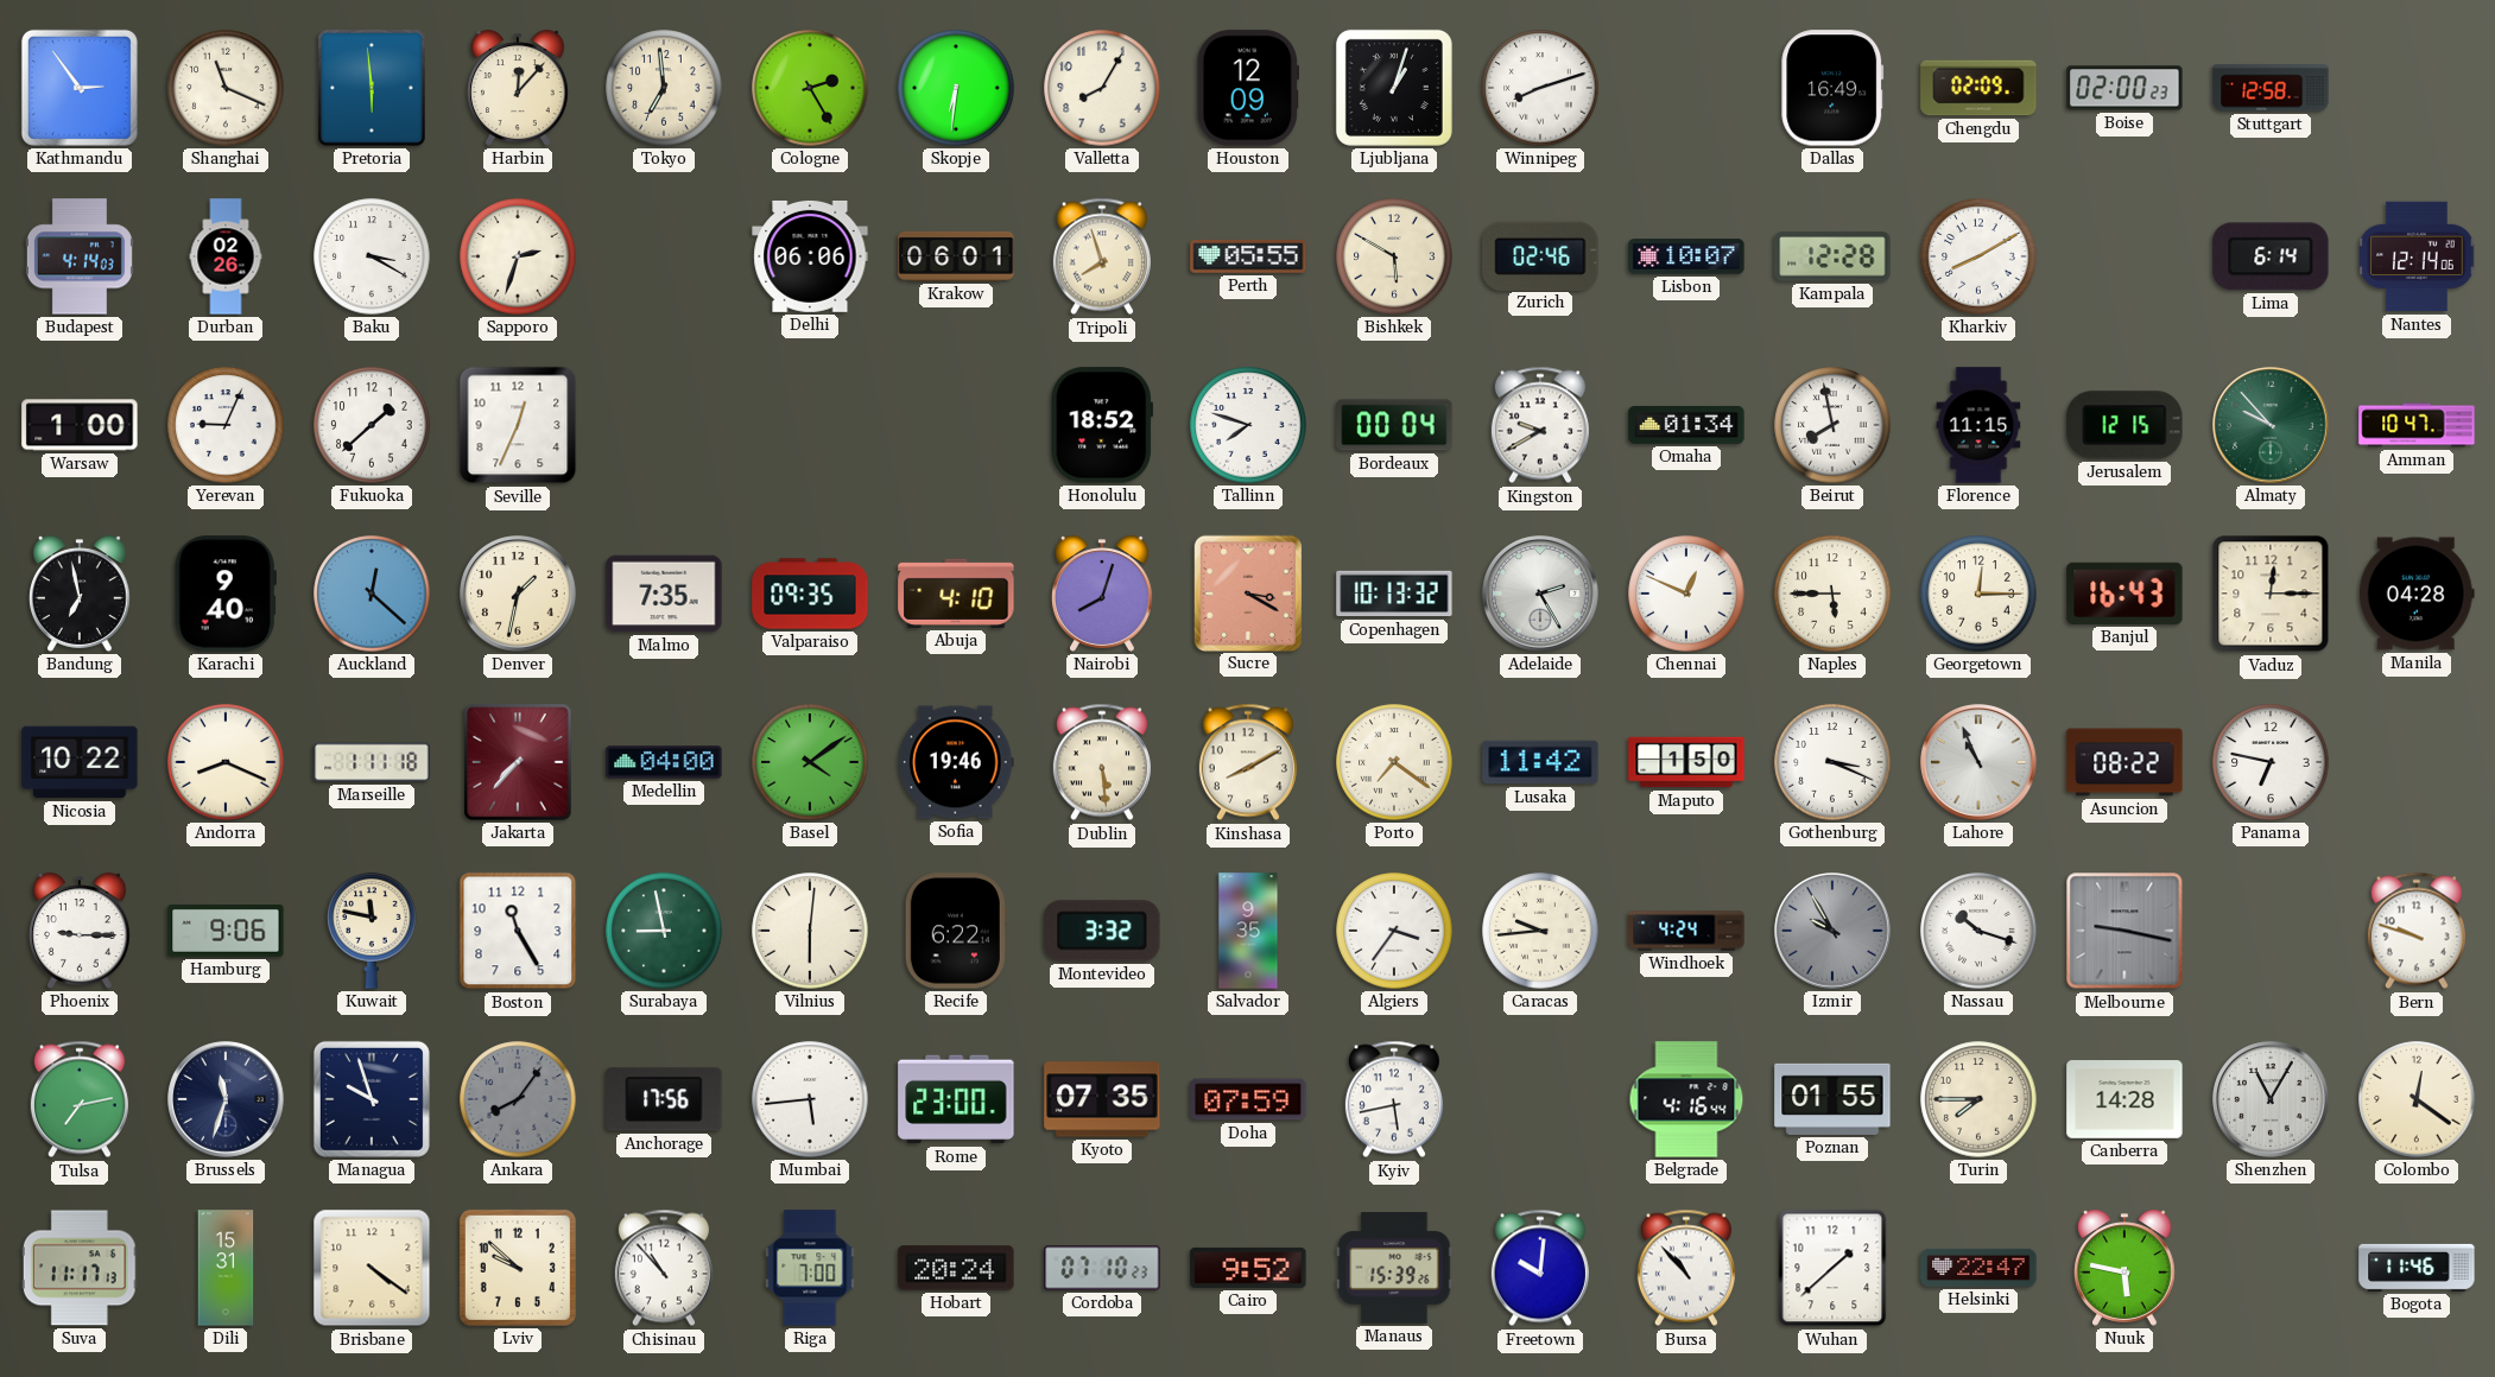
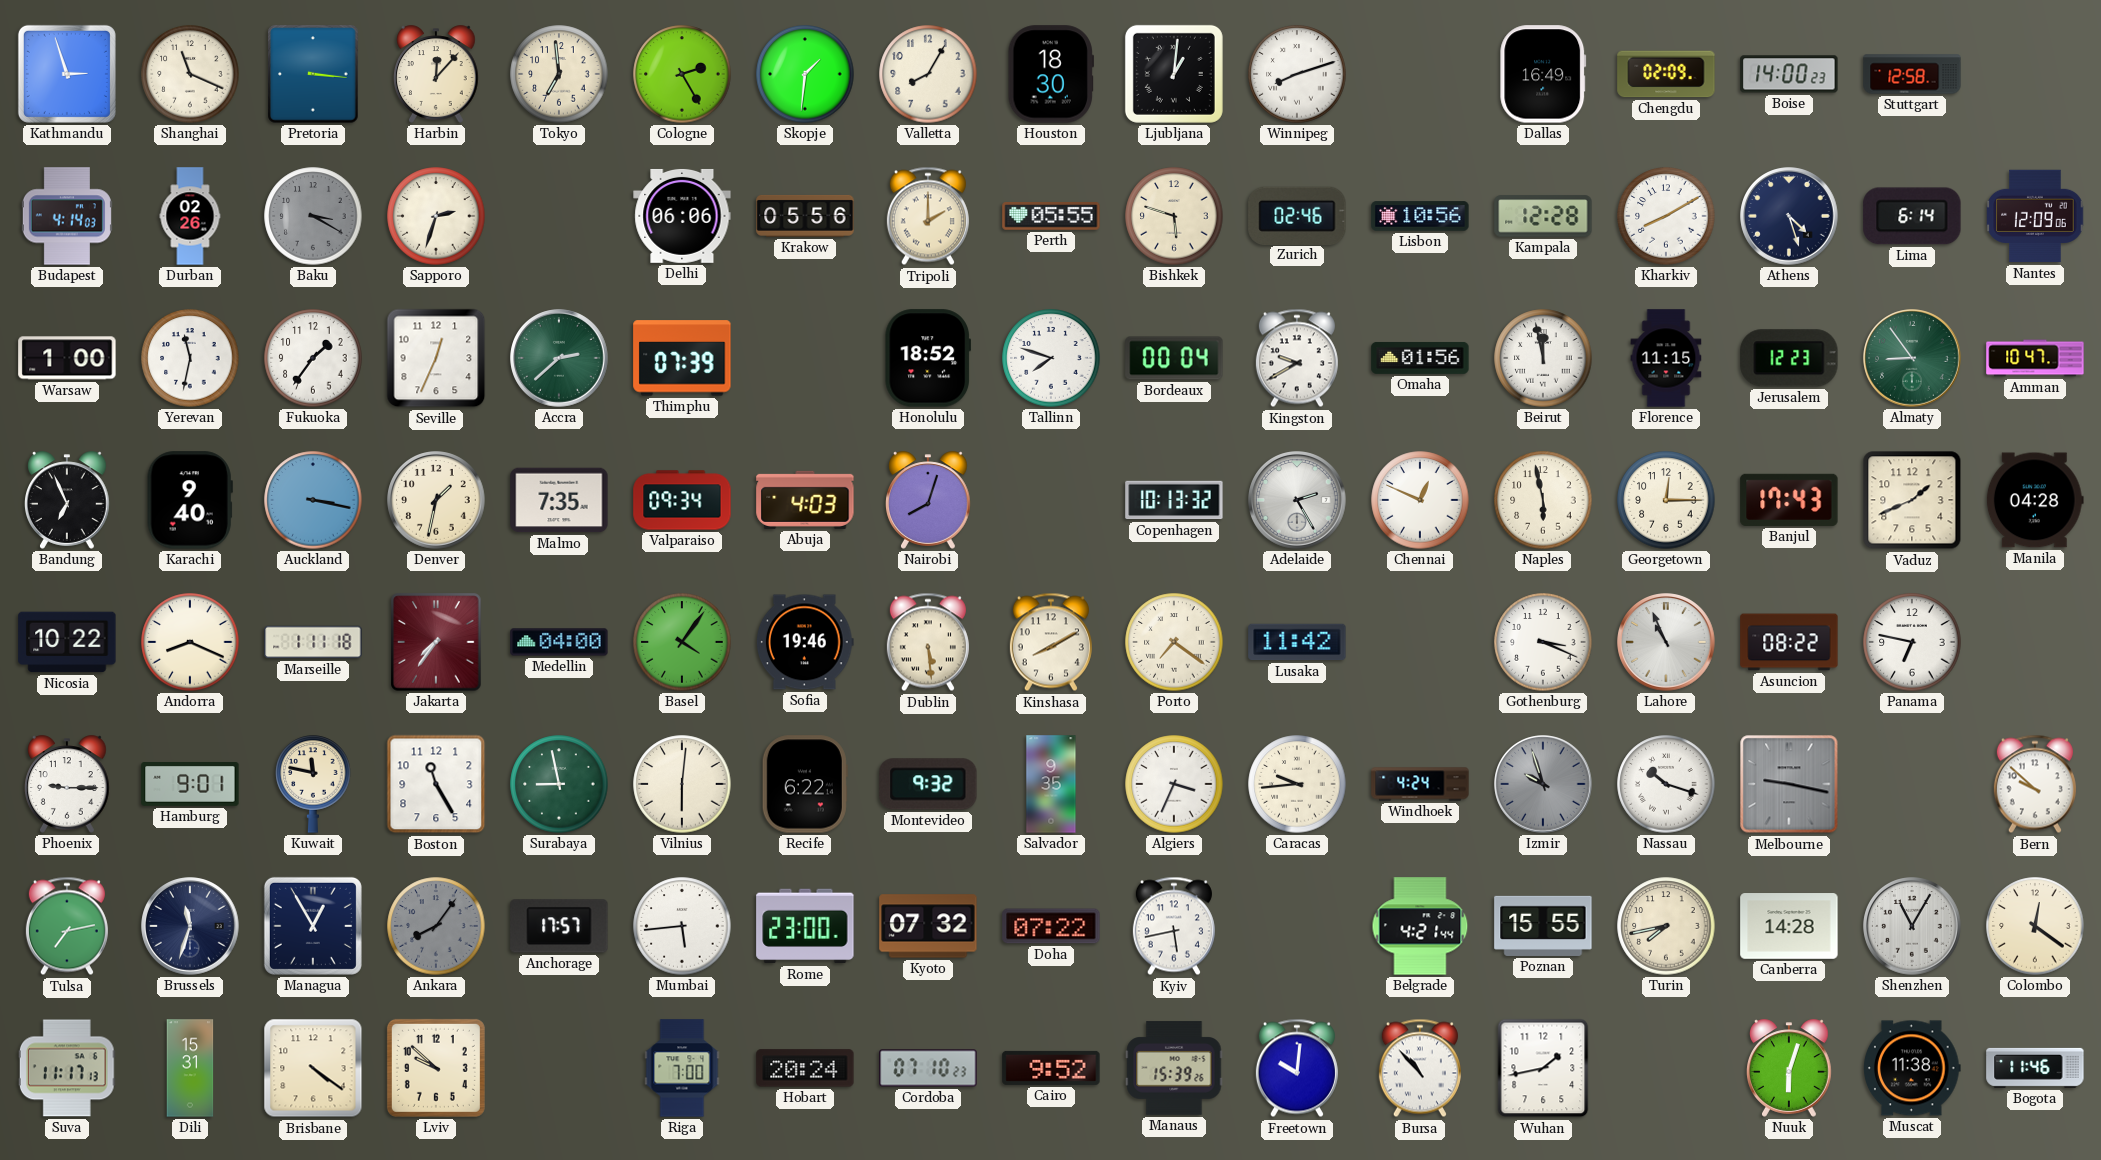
Kathmandu: 2:54 -> 2:57
Pretoria: 5:59 -> 3:16
Skopje: 6:31 -> 1:31
Houston: 12:09 -> 18:30
Ljubljana: 1:03 -> 1:01
Boise: 02:00 -> 14:00
Baku dial: white -> grey
Krakow: 06:01 -> 05:56
Tripoli: 7:57 -> 2:00
Bishkek: 5:50 -> 5:48
Lisbon: 10:07 -> 10:56
Athens: none -> 4:27
Nantes: 12:14 -> 12:09
Yerevan: 9:04 -> 11:32
Fukuoka: 1:38 -> 1:36
Accra: none -> 2:38
Thimphu: none -> 07:39
Omaha: 01:34 -> 01:56
Beirut: 7:58 -> 11:58
Jerusalem: 12:15 -> 12:23
Almaty: 9:53 -> 8:54
Bandung: 6:58 -> 6:56
Auckland: 12:22 -> 3:17
Valparaiso: 09:35 -> 09:34
Abuja: 4:10 -> 4:03
Sucre: 3:20 -> none
Naples: 5:45 -> 5:58
Banjul: 16:43 -> 17:43
Vaduz: 12:15 -> 1:41
Jakarta: 7:37 -> 7:36
Basel: 4:09 -> 4:06
Maputo: 1:50 -> none
Hamburg: 9:06 -> 9:01
Montevideo: 3:32 -> 9:32
Algiers: 3:36 -> 3:34
Izmir: 9:55 -> 9:57
Bern: 9:48 -> 9:52
Managua: 9:57 -> 12:55
Anchorage: 17:56 -> 17:57
Kyoto: 07:35 -> 07:32
Doha: 07:59 -> 07:22
Belgrade: 4:16 -> 4:21
Poznan: 01:55 -> 15:55
Turin: 7:45 -> 7:43
Chisinau: 10:53 -> none
Wuhan: 1:38 -> 1:43
Helsinki: 22:47 -> none
Nuuk: 5:47 -> 6:03
Muscat: none -> 11:38
